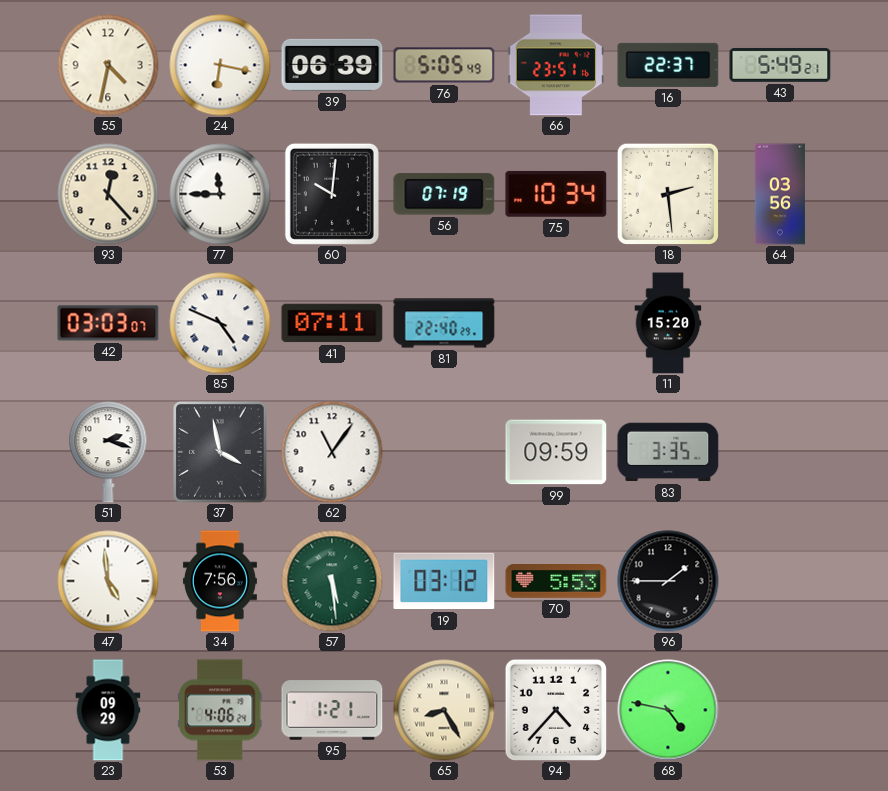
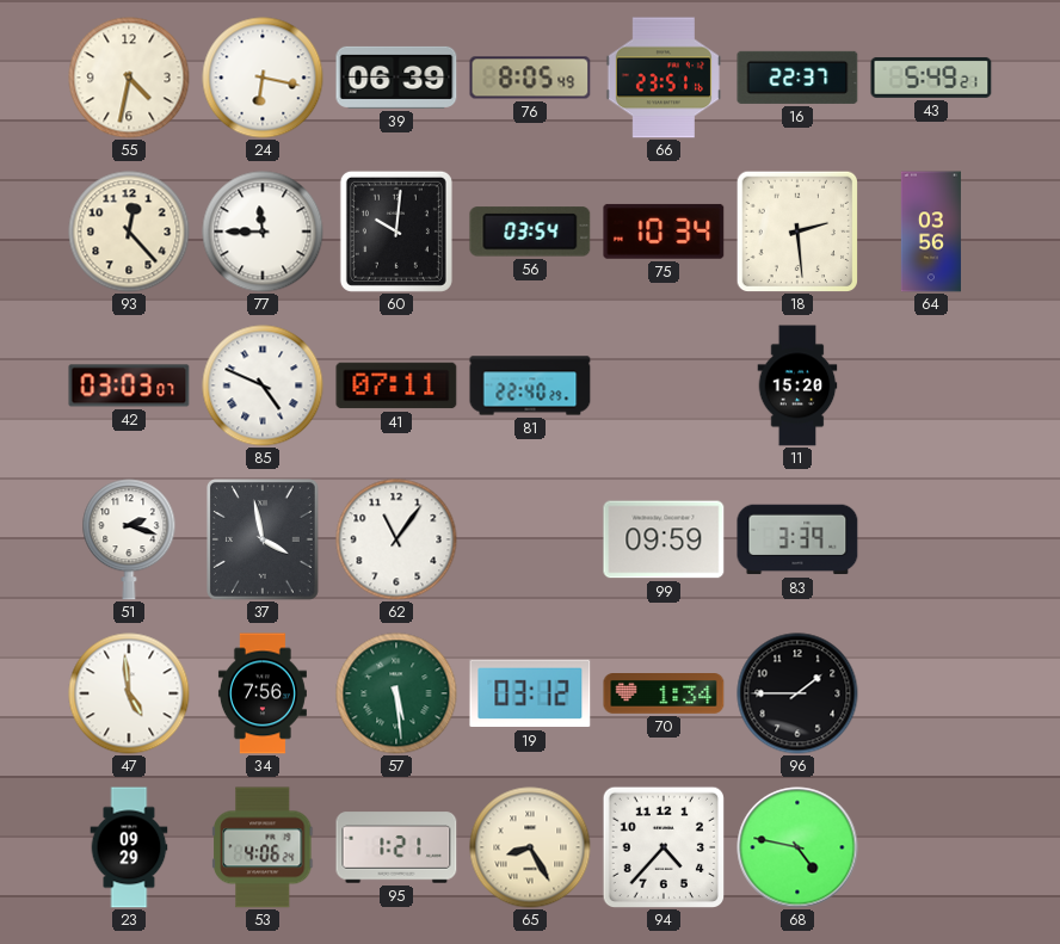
76: 5:05 -> 8:05
56: 07:19 -> 03:54
83: 3:35 -> 3:39
70: 5:53 -> 1:34
